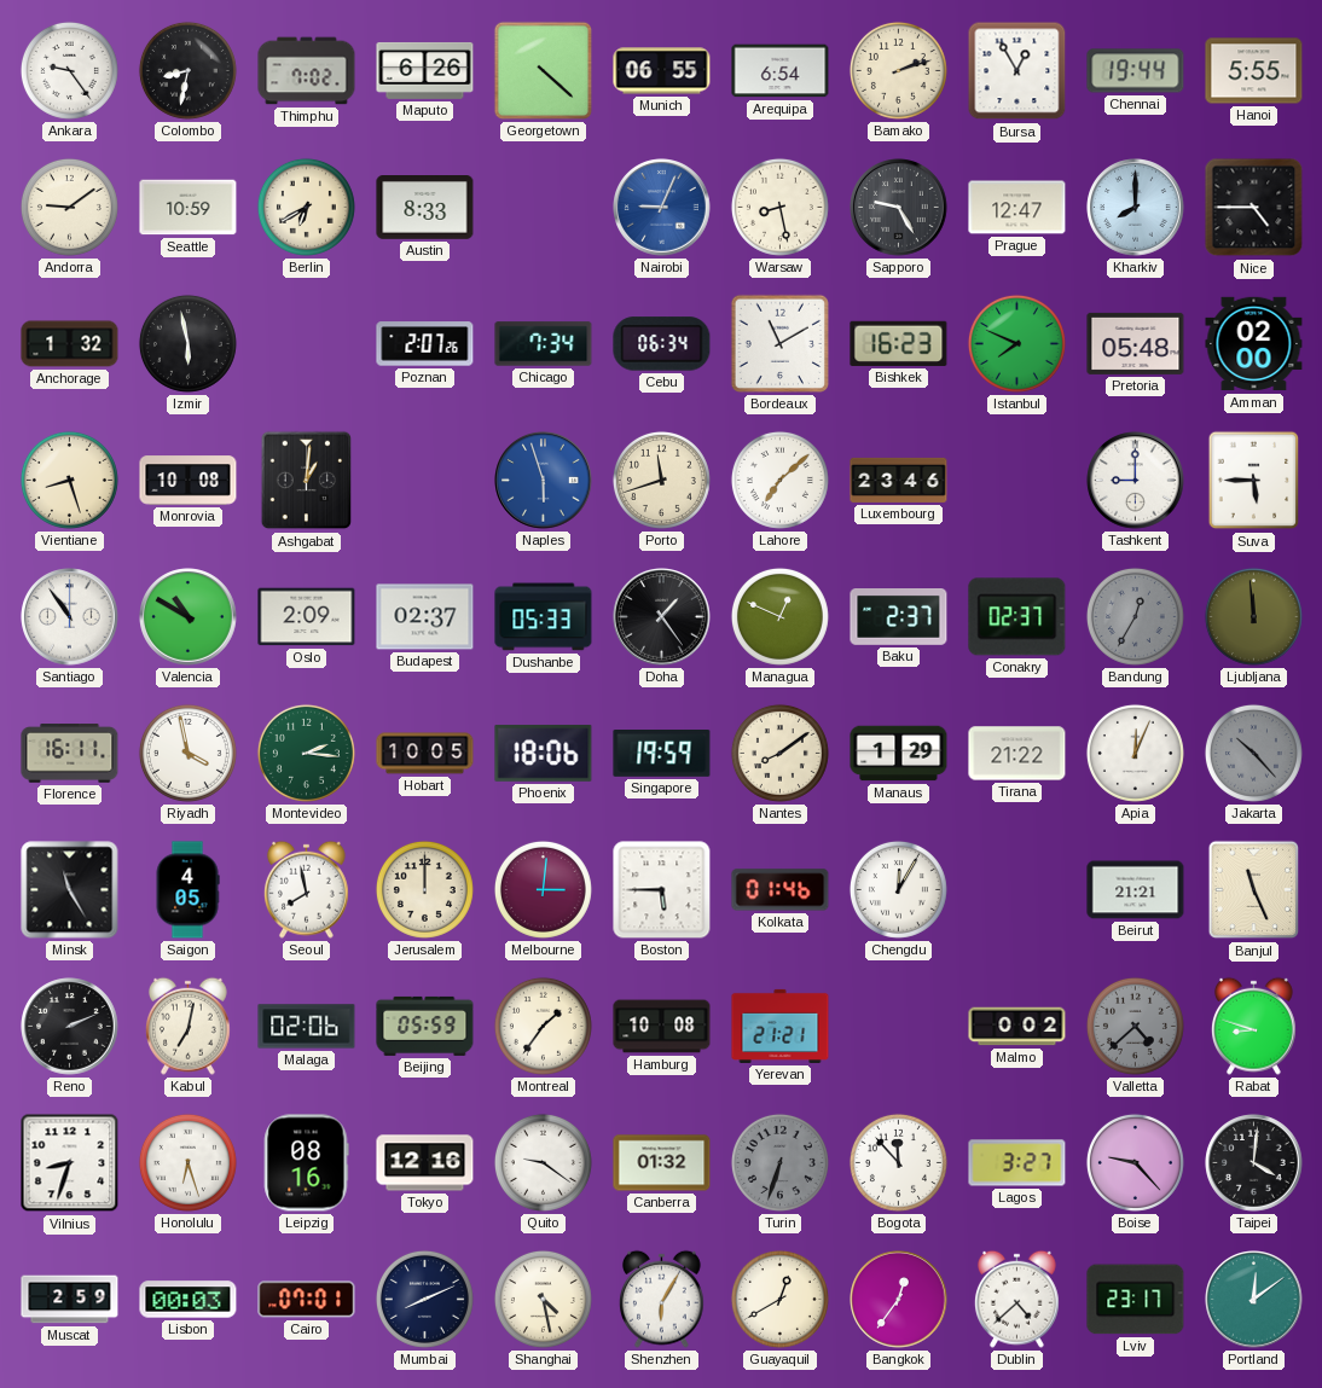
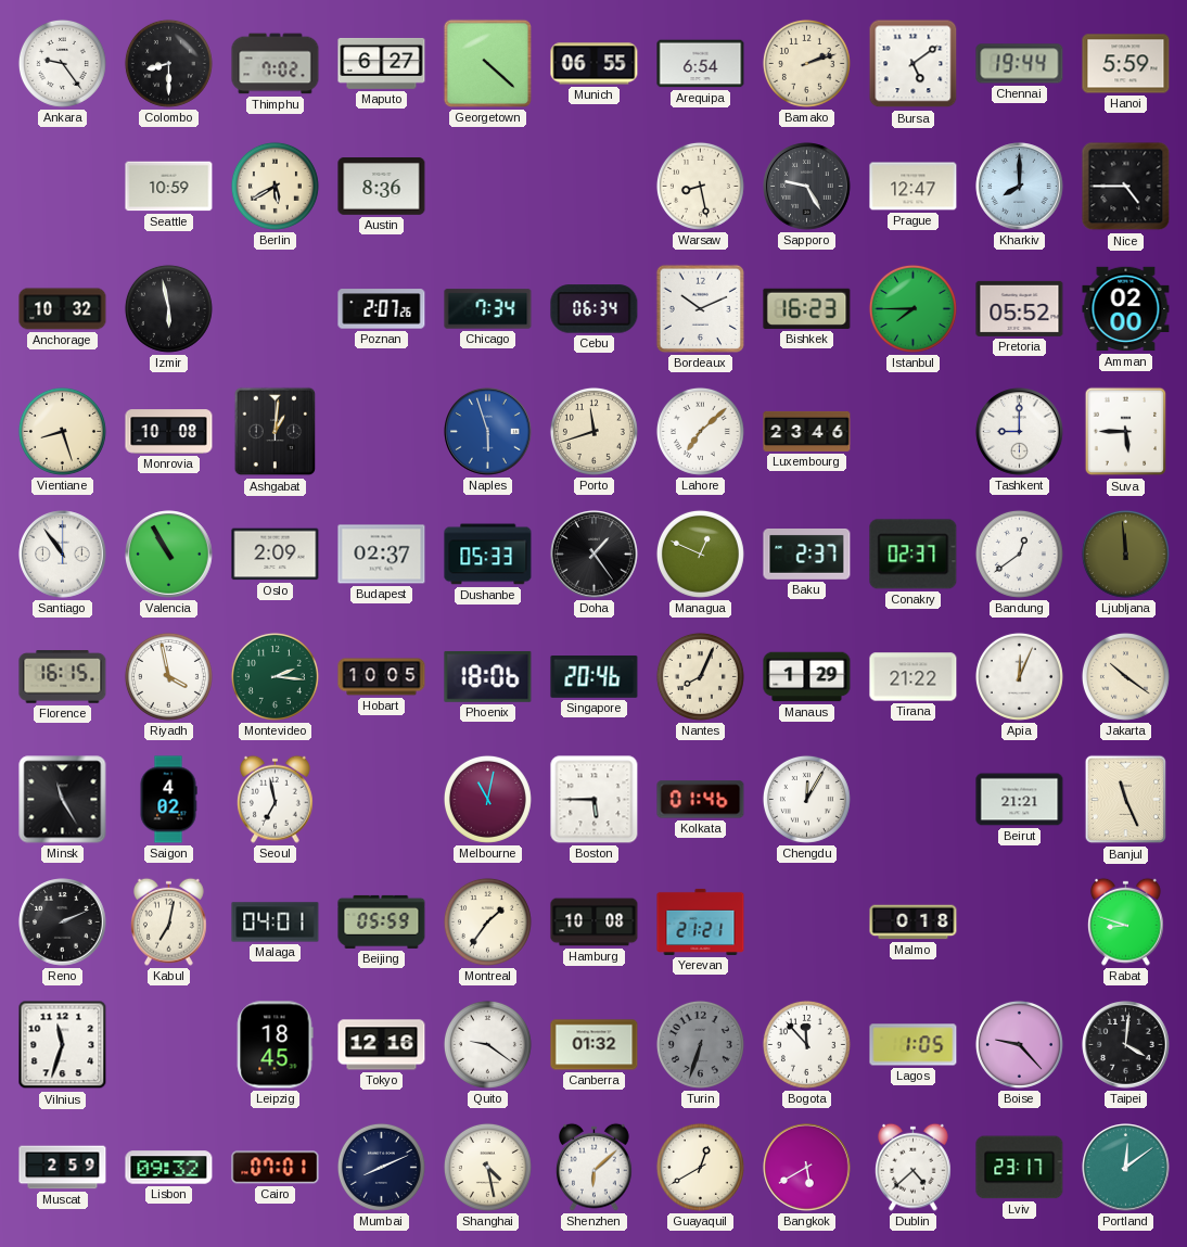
Colombo: 8:32 -> 8:30
Maputo: 6:26 -> 6:27
Bursa: 12:55 -> 5:09
Hanoi: 5:55 -> 5:59
Andorra: 9:09 -> none
Berlin: 6:40 -> 5:40
Austin: 8:33 -> 8:36
Nairobi: 9:04 -> none
Anchorage: 1:32 -> 10:32
Bordeaux: 11:10 -> 10:11
Istanbul: 7:49 -> 7:45
Pretoria: 05:48 -> 05:52
Valencia: 10:50 -> 10:55
Bandung: 12:35 -> 12:39
Bandung dial: grey -> white
Florence: 16:11 -> 16:15
Singapore: 19:59 -> 20:46
Nantes: 8:09 -> 8:04
Jakarta: 10:23 -> 10:21
Jakarta dial: grey -> cream
Saigon: 4:05 -> 4:02
Seoul: 7:58 -> 6:58
Jerusalem: 12:00 -> none
Melbourne: 3:01 -> 11:02
Malaga: 02:06 -> 04:01
Malmo: 0:02 -> 0:18
Valletta: 4:38 -> none
Vilnius: 8:33 -> 11:33
Honolulu: 6:27 -> none
Leipzig: 08:16 -> 18:45
Lagos: 3:27 -> 1:05
Lisbon: 00:03 -> 09:32
Shenzhen: 6:05 -> 6:08
Bangkok: 12:36 -> 5:40
